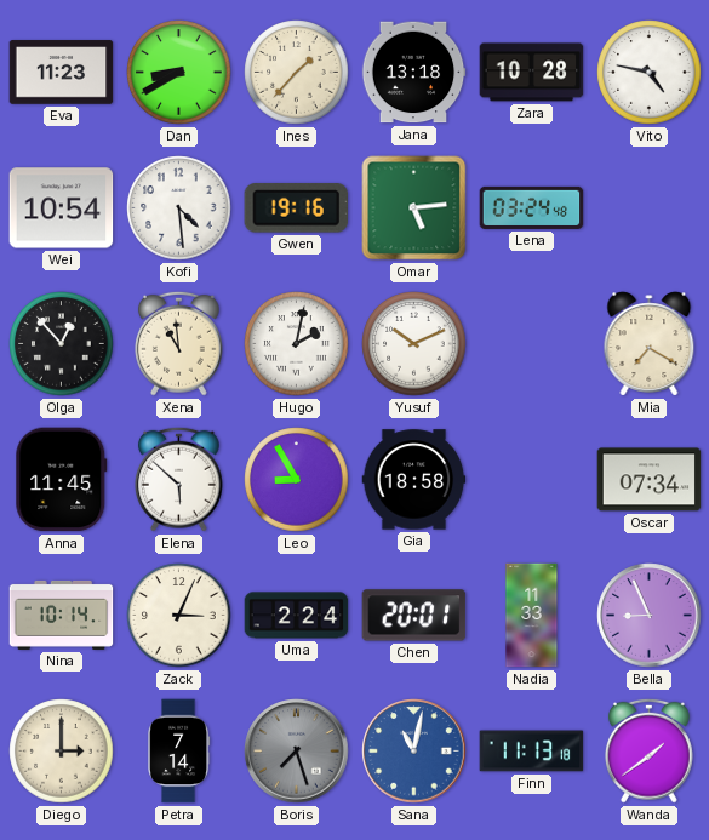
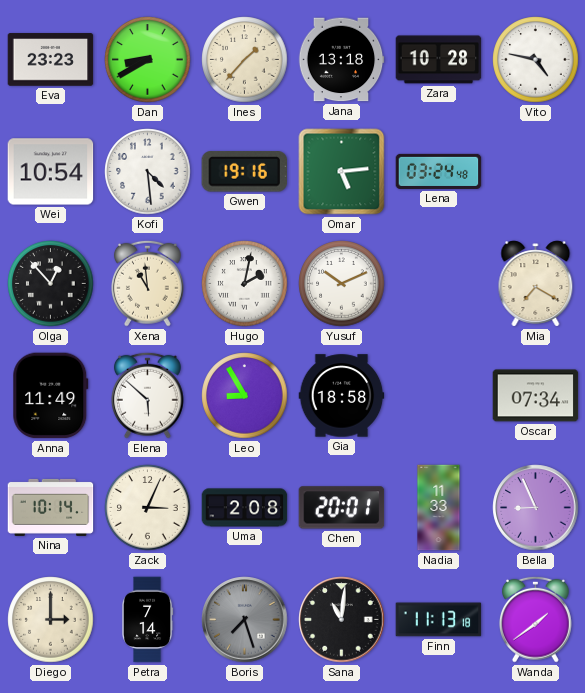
Eva: 11:23 -> 23:23
Anna: 11:45 -> 11:49
Uma: 2:24 -> 2:08
Sana: 11:02 -> 11:01
Sana dial: blue -> black
